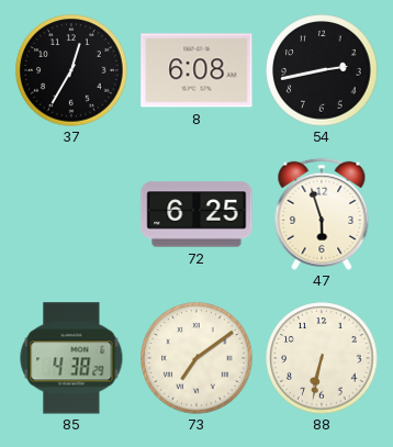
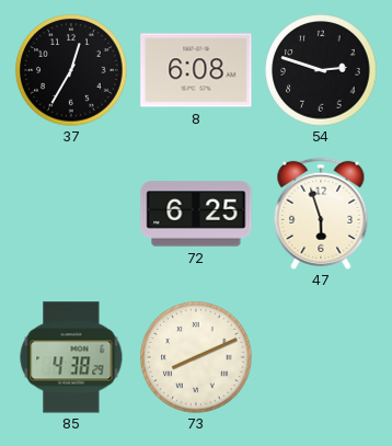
54: 2:43 -> 2:48
73: 7:09 -> 8:11
88: 6:32 -> none
